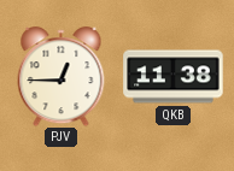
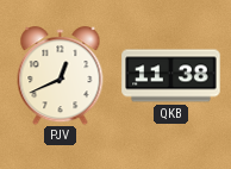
PJV: 12:45 -> 12:41
